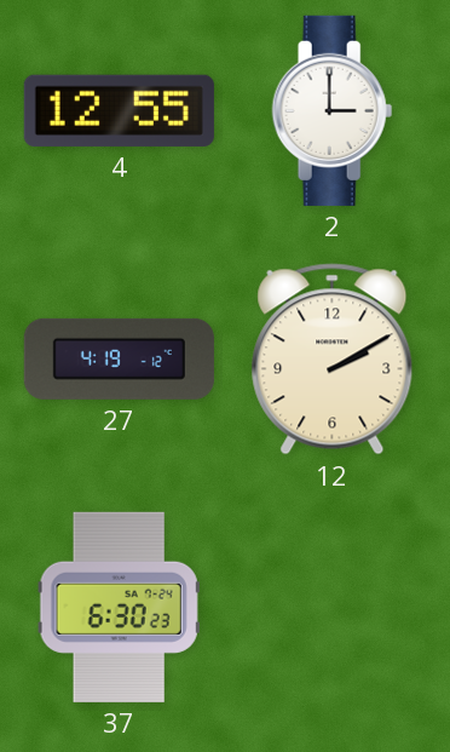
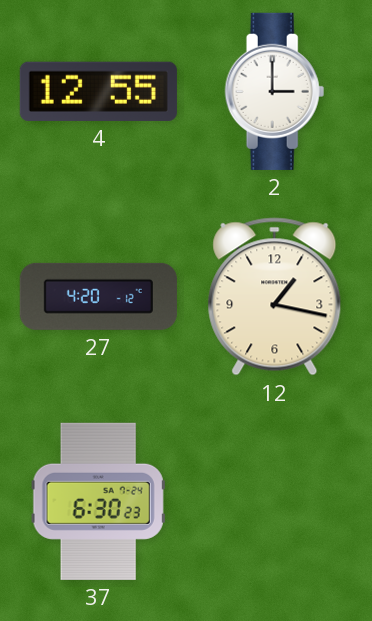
27: 4:19 -> 4:20
12: 2:10 -> 1:17
